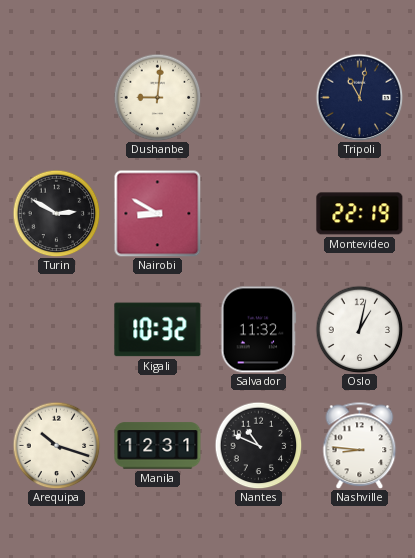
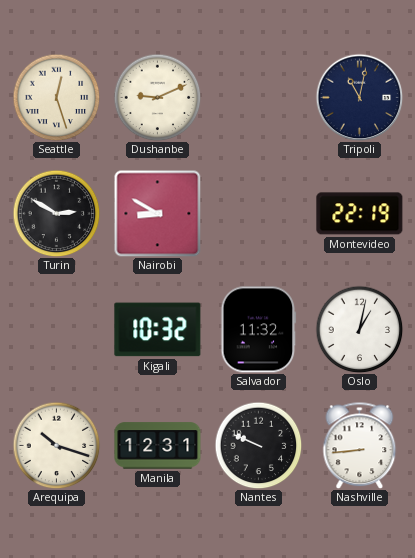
Seattle: none -> 12:27
Dushanbe: 9:01 -> 9:11
Nantes: 10:49 -> 9:49
Nashville: 8:46 -> 8:44
